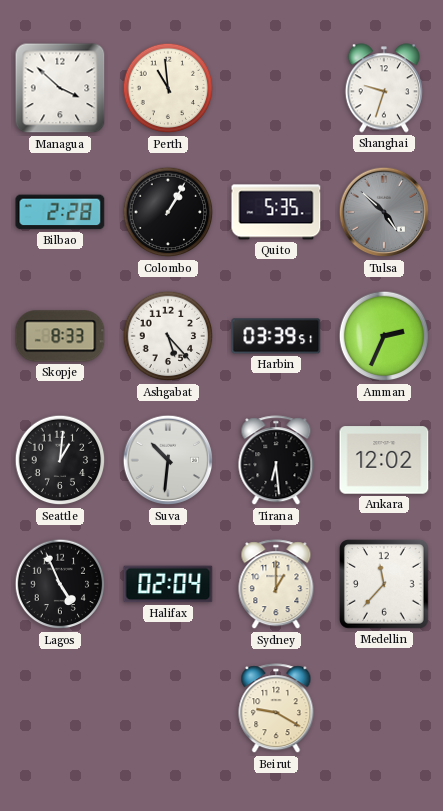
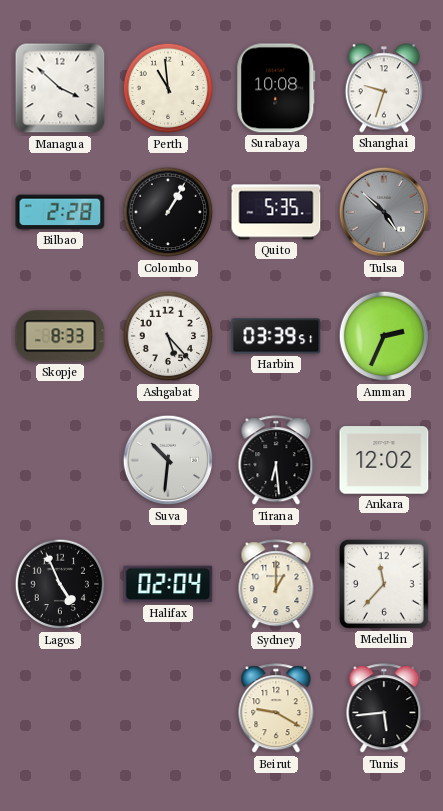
Surabaya: none -> 10:08
Seattle: 1:01 -> none
Tunis: none -> 5:44
